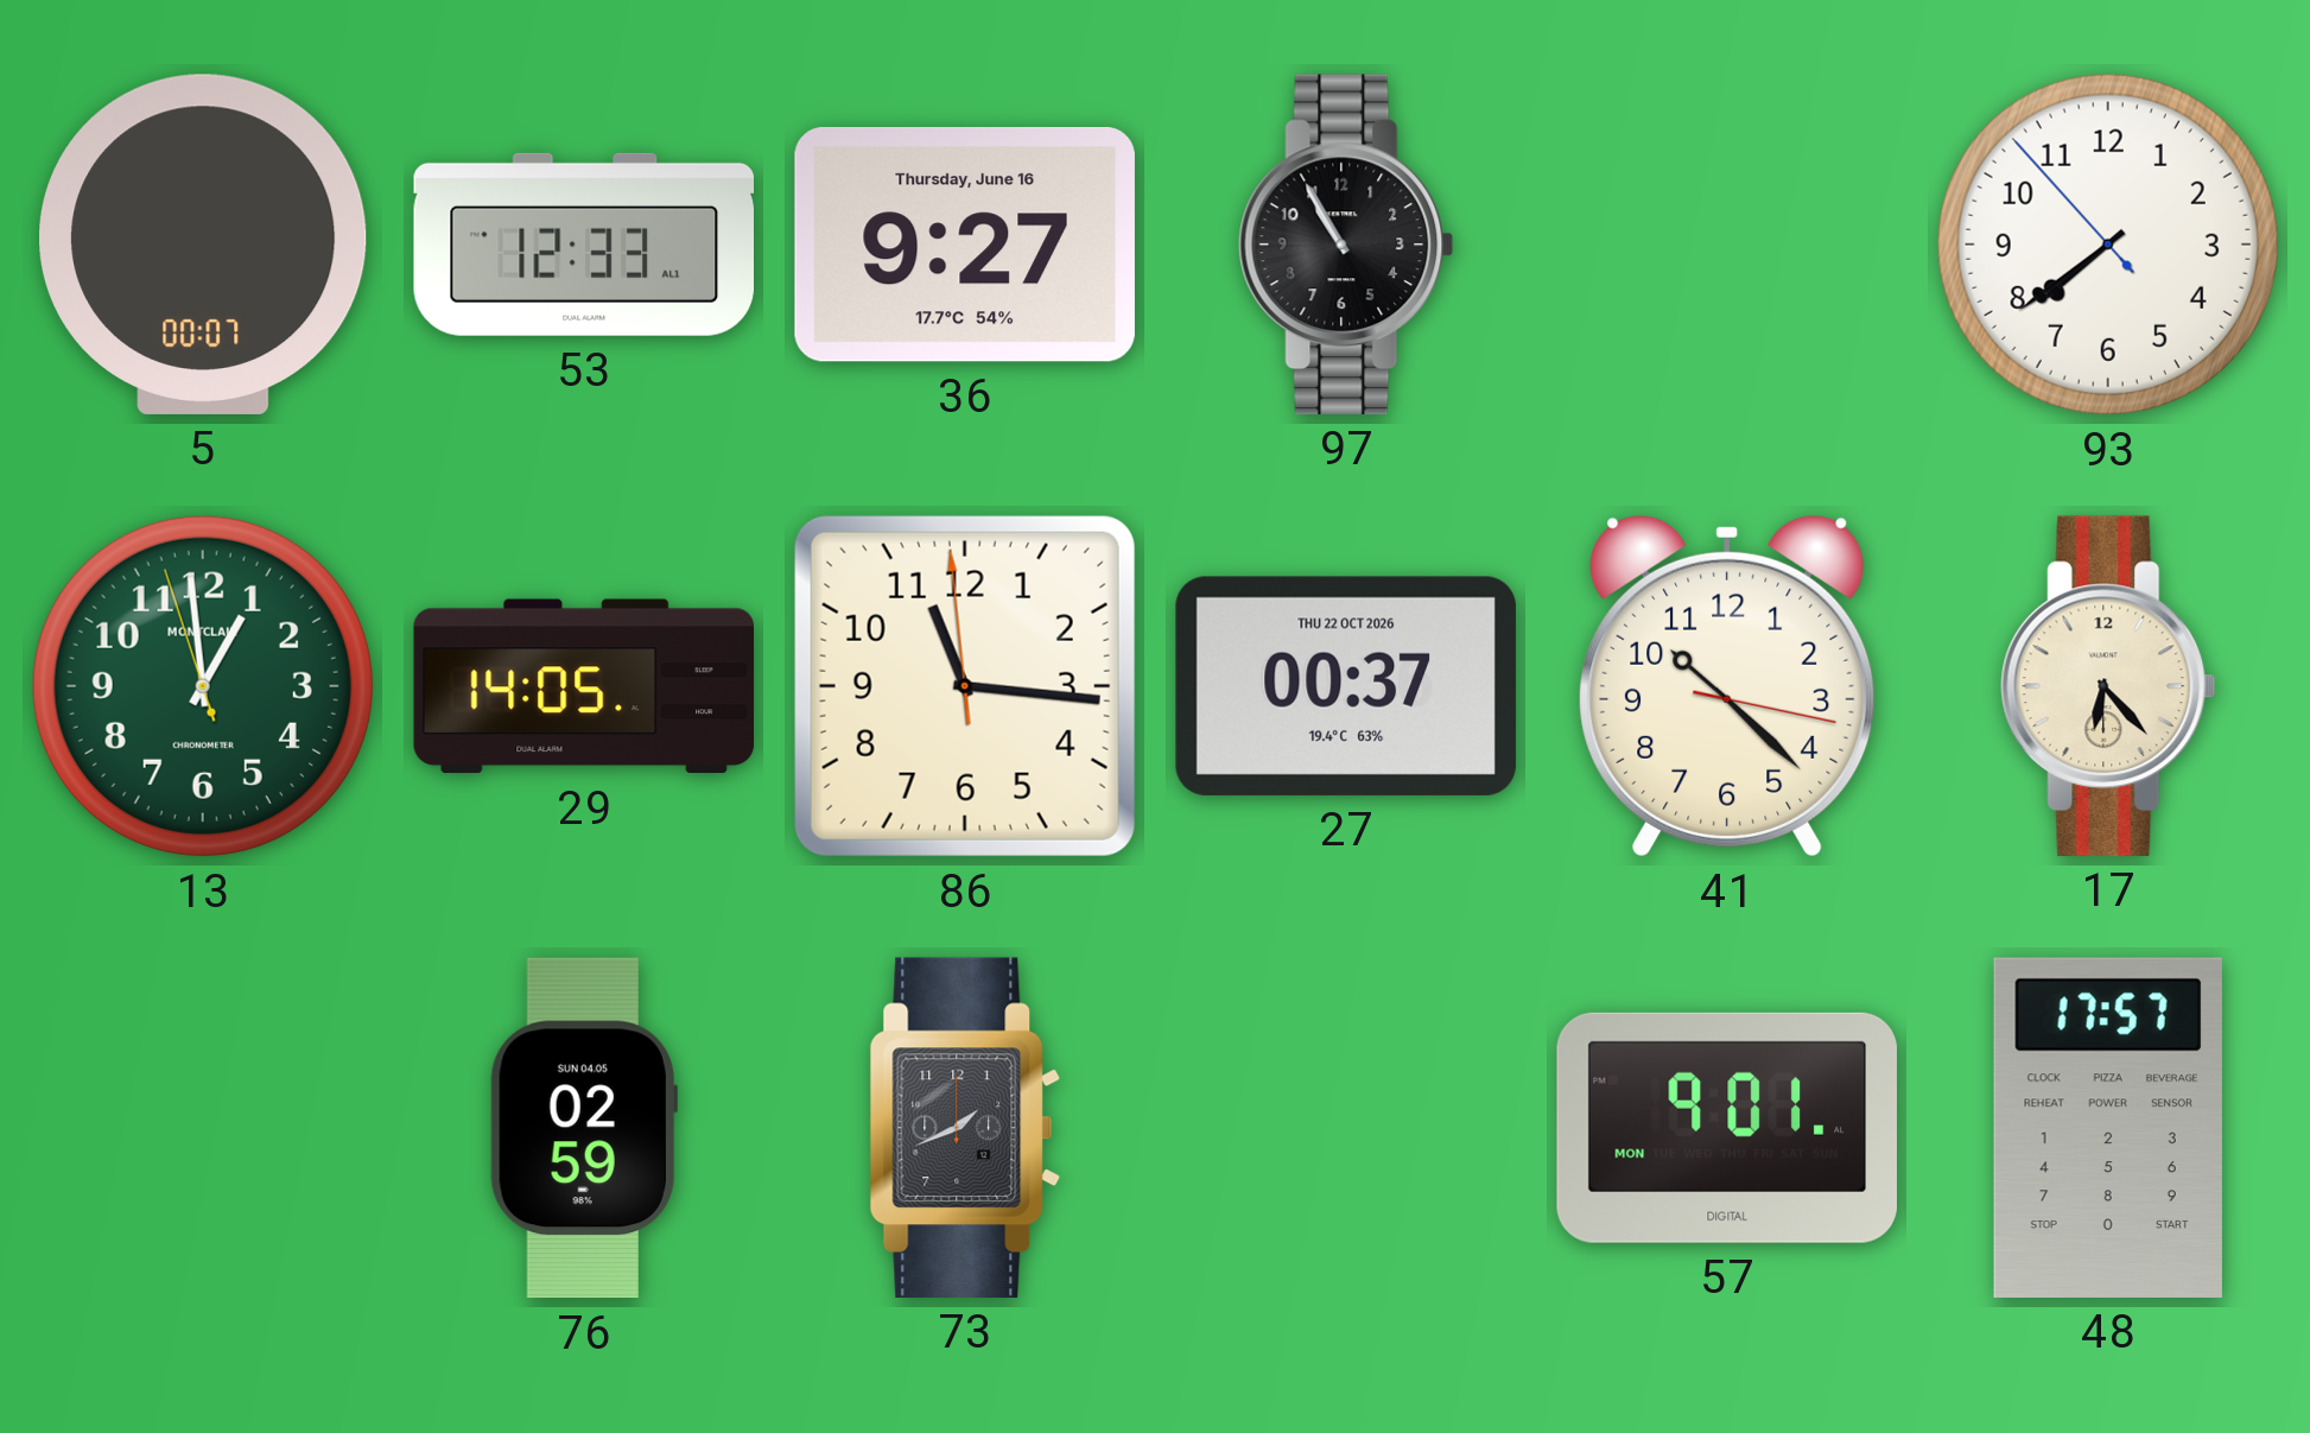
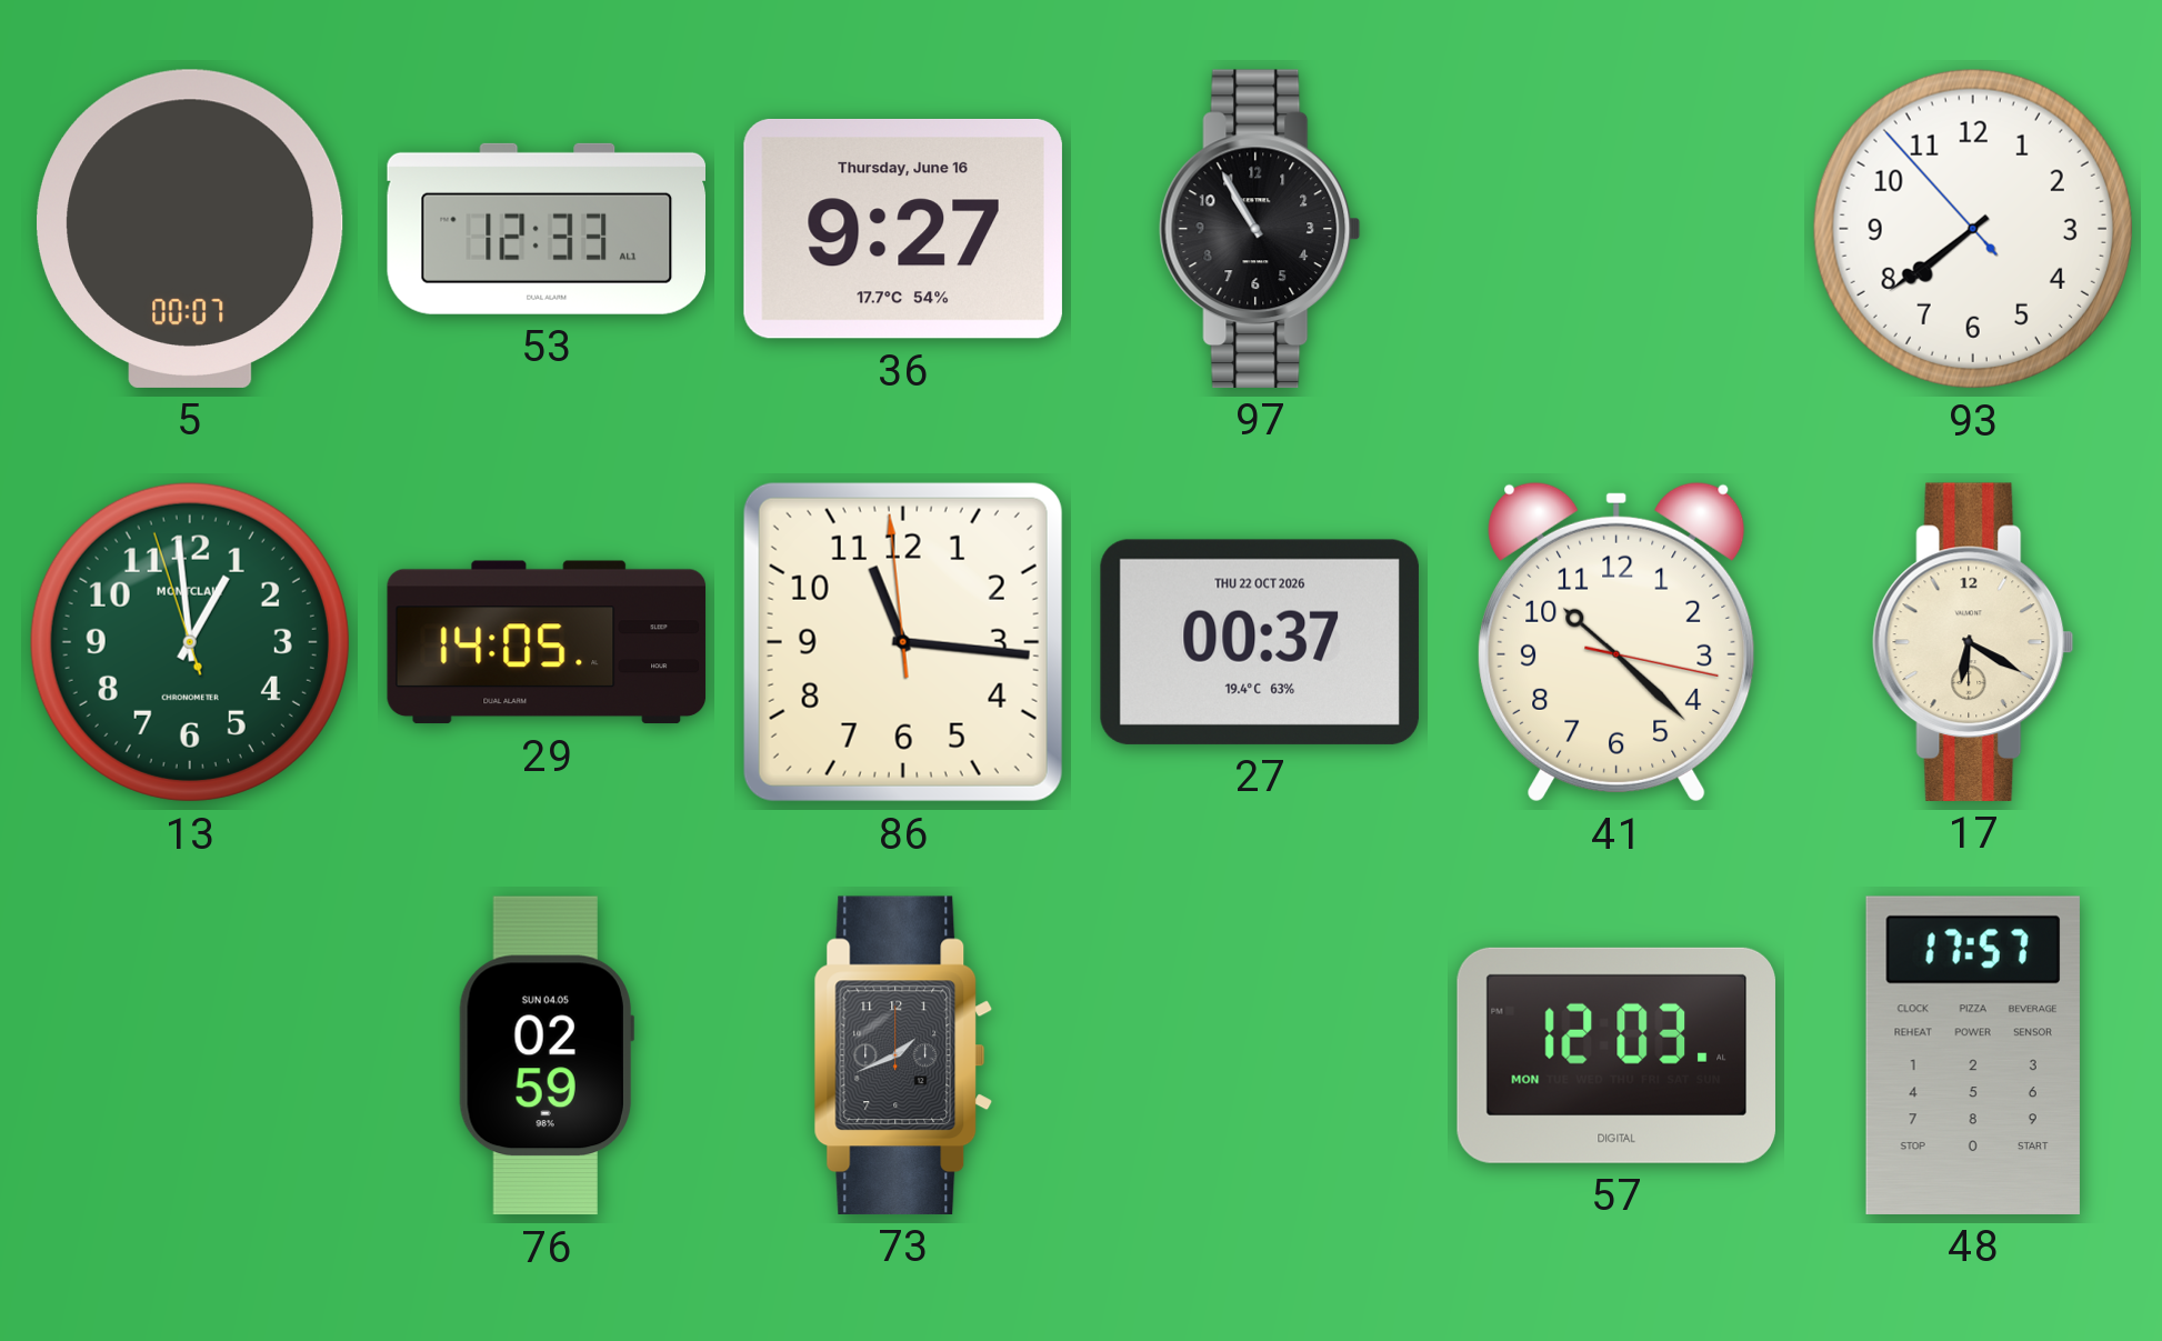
17: 6:23 -> 6:20
57: 9:01 -> 12:03
